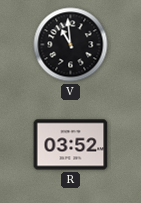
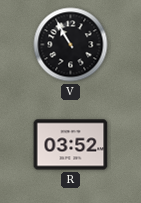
V: 10:59 -> 10:55
